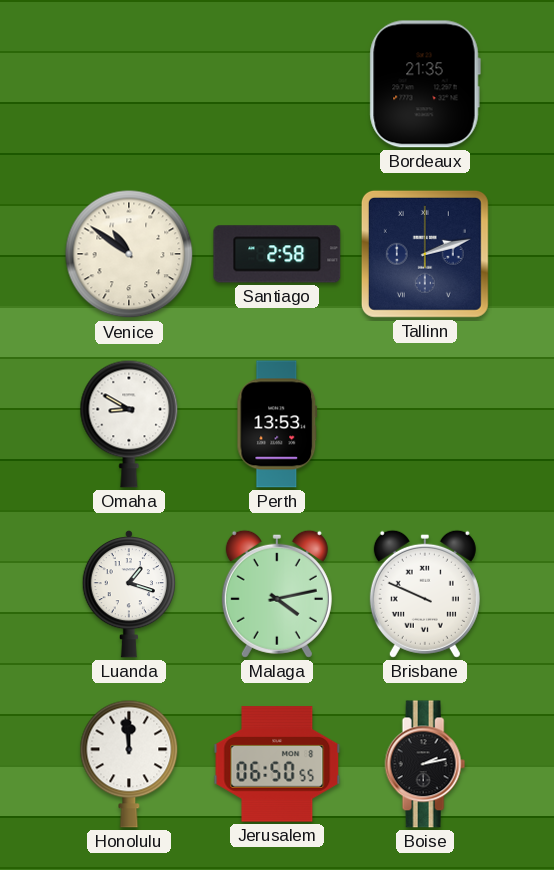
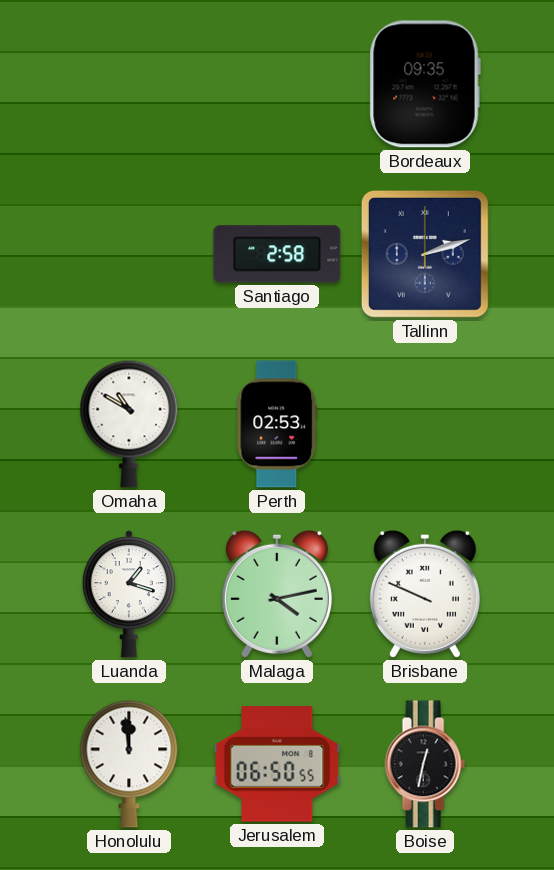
Bordeaux: 21:35 -> 09:35
Venice: 10:51 -> none
Omaha: 8:50 -> 10:50
Perth: 13:53 -> 02:53
Boise: 2:13 -> 12:32
